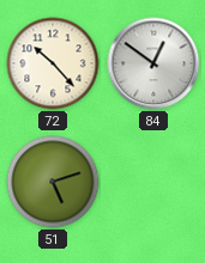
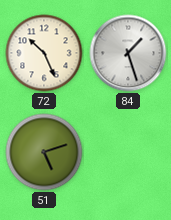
72: 10:23 -> 10:26
84: 12:51 -> 1:27
